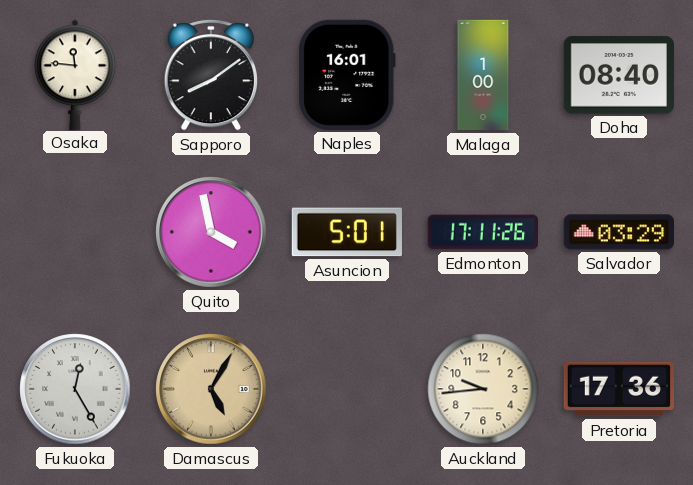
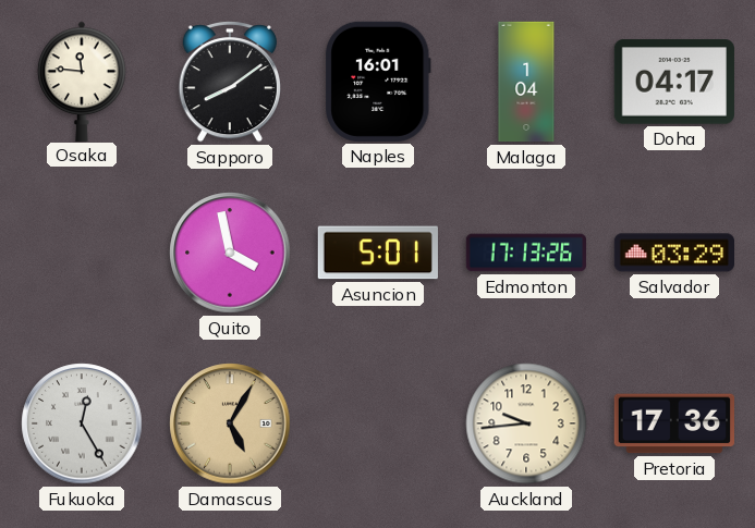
Malaga: 1:00 -> 1:04
Doha: 08:40 -> 04:17
Edmonton: 17:11 -> 17:13
